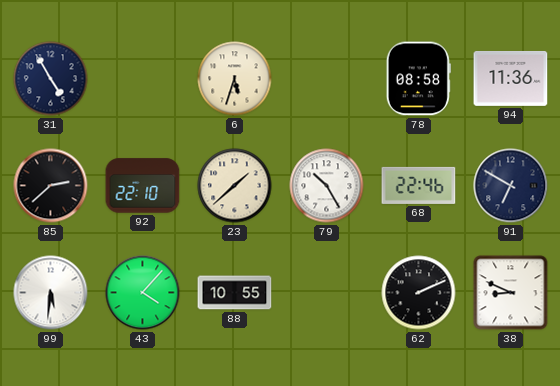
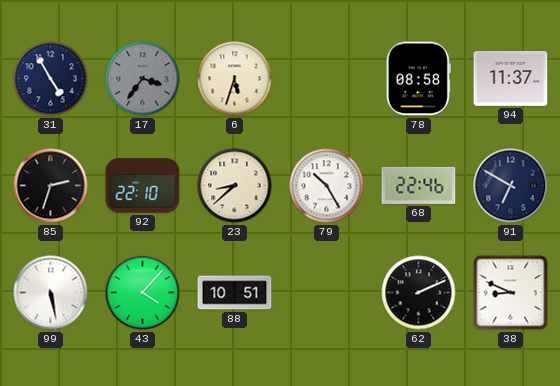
17: none -> 3:36
94: 11:36 -> 11:37
85: 2:38 -> 2:33
23: 1:38 -> 8:38
99: 5:31 -> 5:28
88: 10:55 -> 10:51
